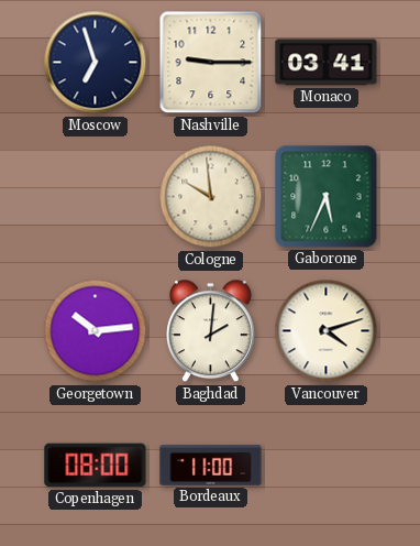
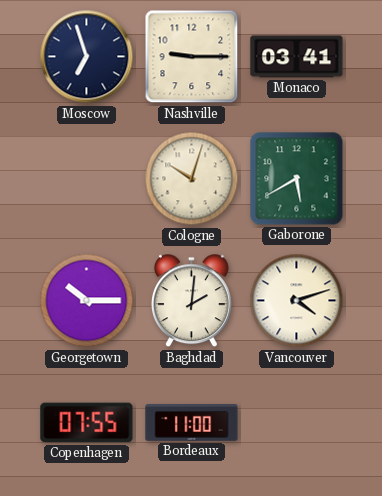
Cologne: 9:59 -> 10:03
Gaborone: 5:34 -> 5:40
Georgetown: 10:14 -> 10:15
Copenhagen: 08:00 -> 07:55
